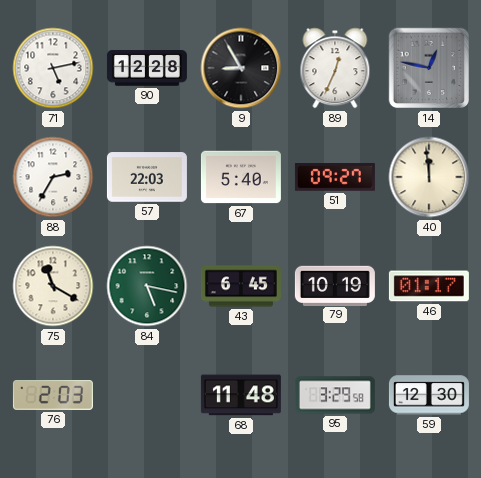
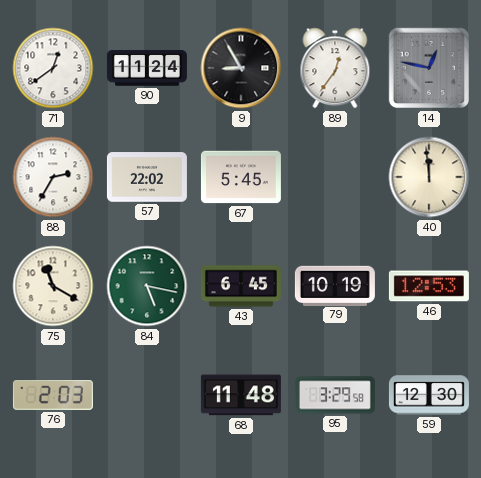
71: 5:13 -> 12:39
90: 12:28 -> 11:24
89: 12:34 -> 12:36
57: 22:03 -> 22:02
67: 5:40 -> 5:45
51: 09:27 -> none
46: 01:17 -> 12:53
